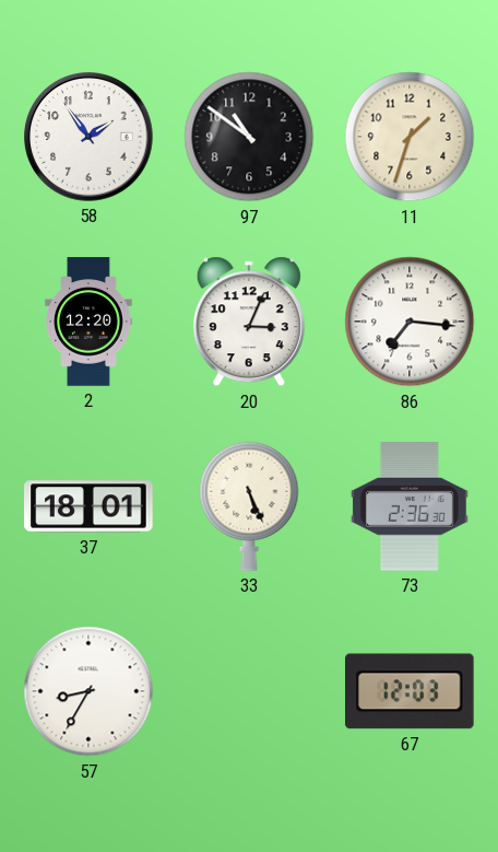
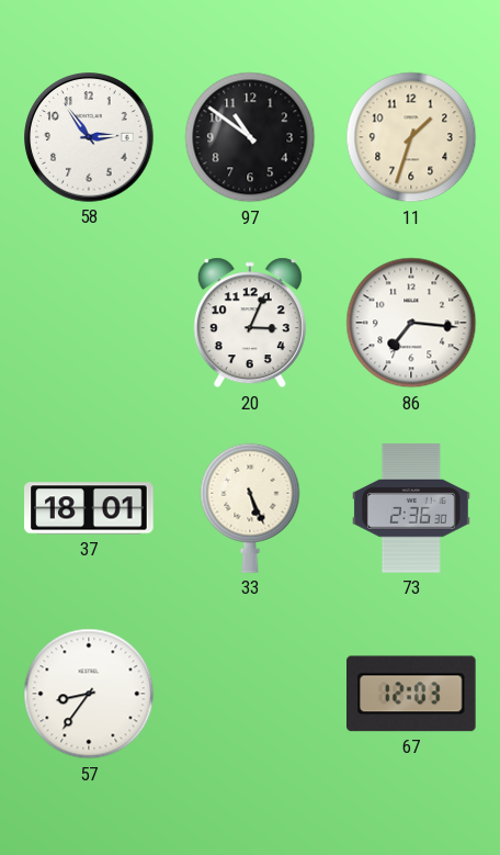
58: 1:54 -> 2:54
2: 12:20 -> none
57: 8:35 -> 8:36
